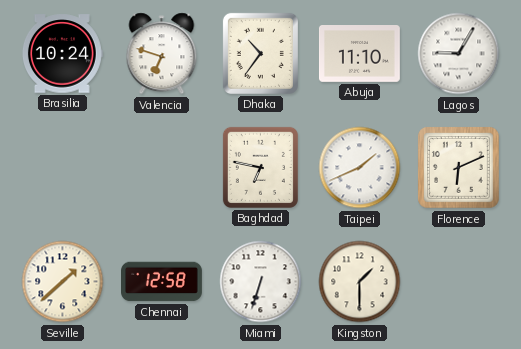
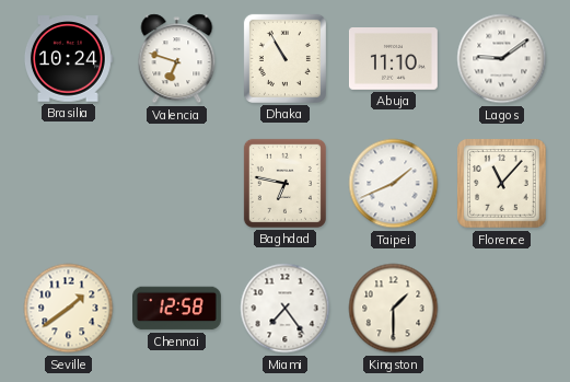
Dhaka: 10:36 -> 10:55
Lagos: 9:05 -> 9:09
Florence: 6:11 -> 11:07
Seville: 1:38 -> 1:39
Miami: 6:33 -> 7:24
